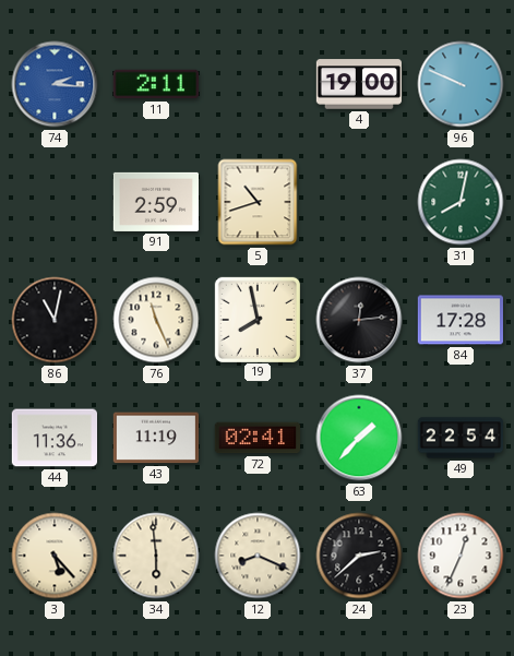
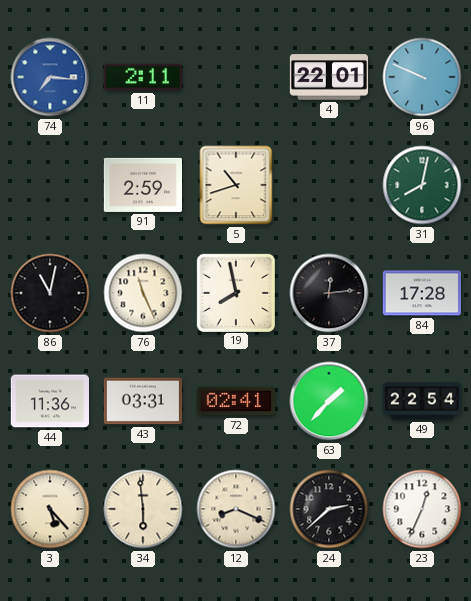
74: 2:16 -> 7:16
4: 19:00 -> 22:01
43: 11:19 -> 03:31
